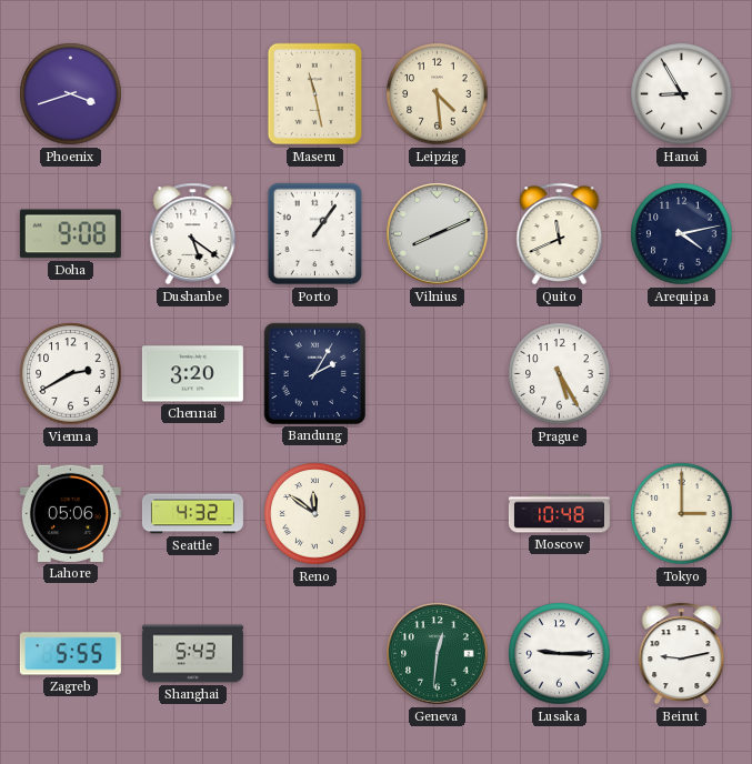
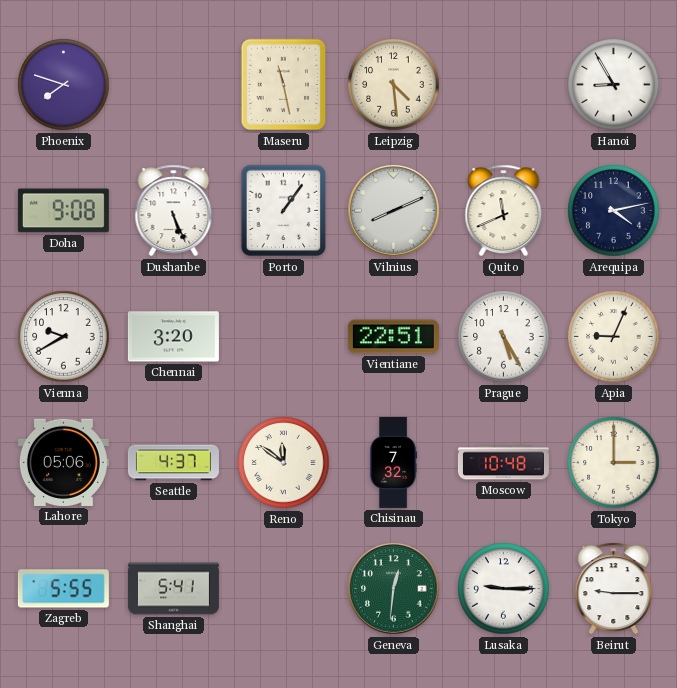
Phoenix: 3:42 -> 7:48
Dushanbe: 5:21 -> 5:26
Vienna: 2:40 -> 9:40
Bandung: 2:05 -> none
Vientiane: none -> 22:51
Apia: none -> 9:04
Seattle: 4:32 -> 4:37
Chisinau: none -> 7:32
Shanghai: 5:43 -> 5:41
Beirut: 9:13 -> 9:15
